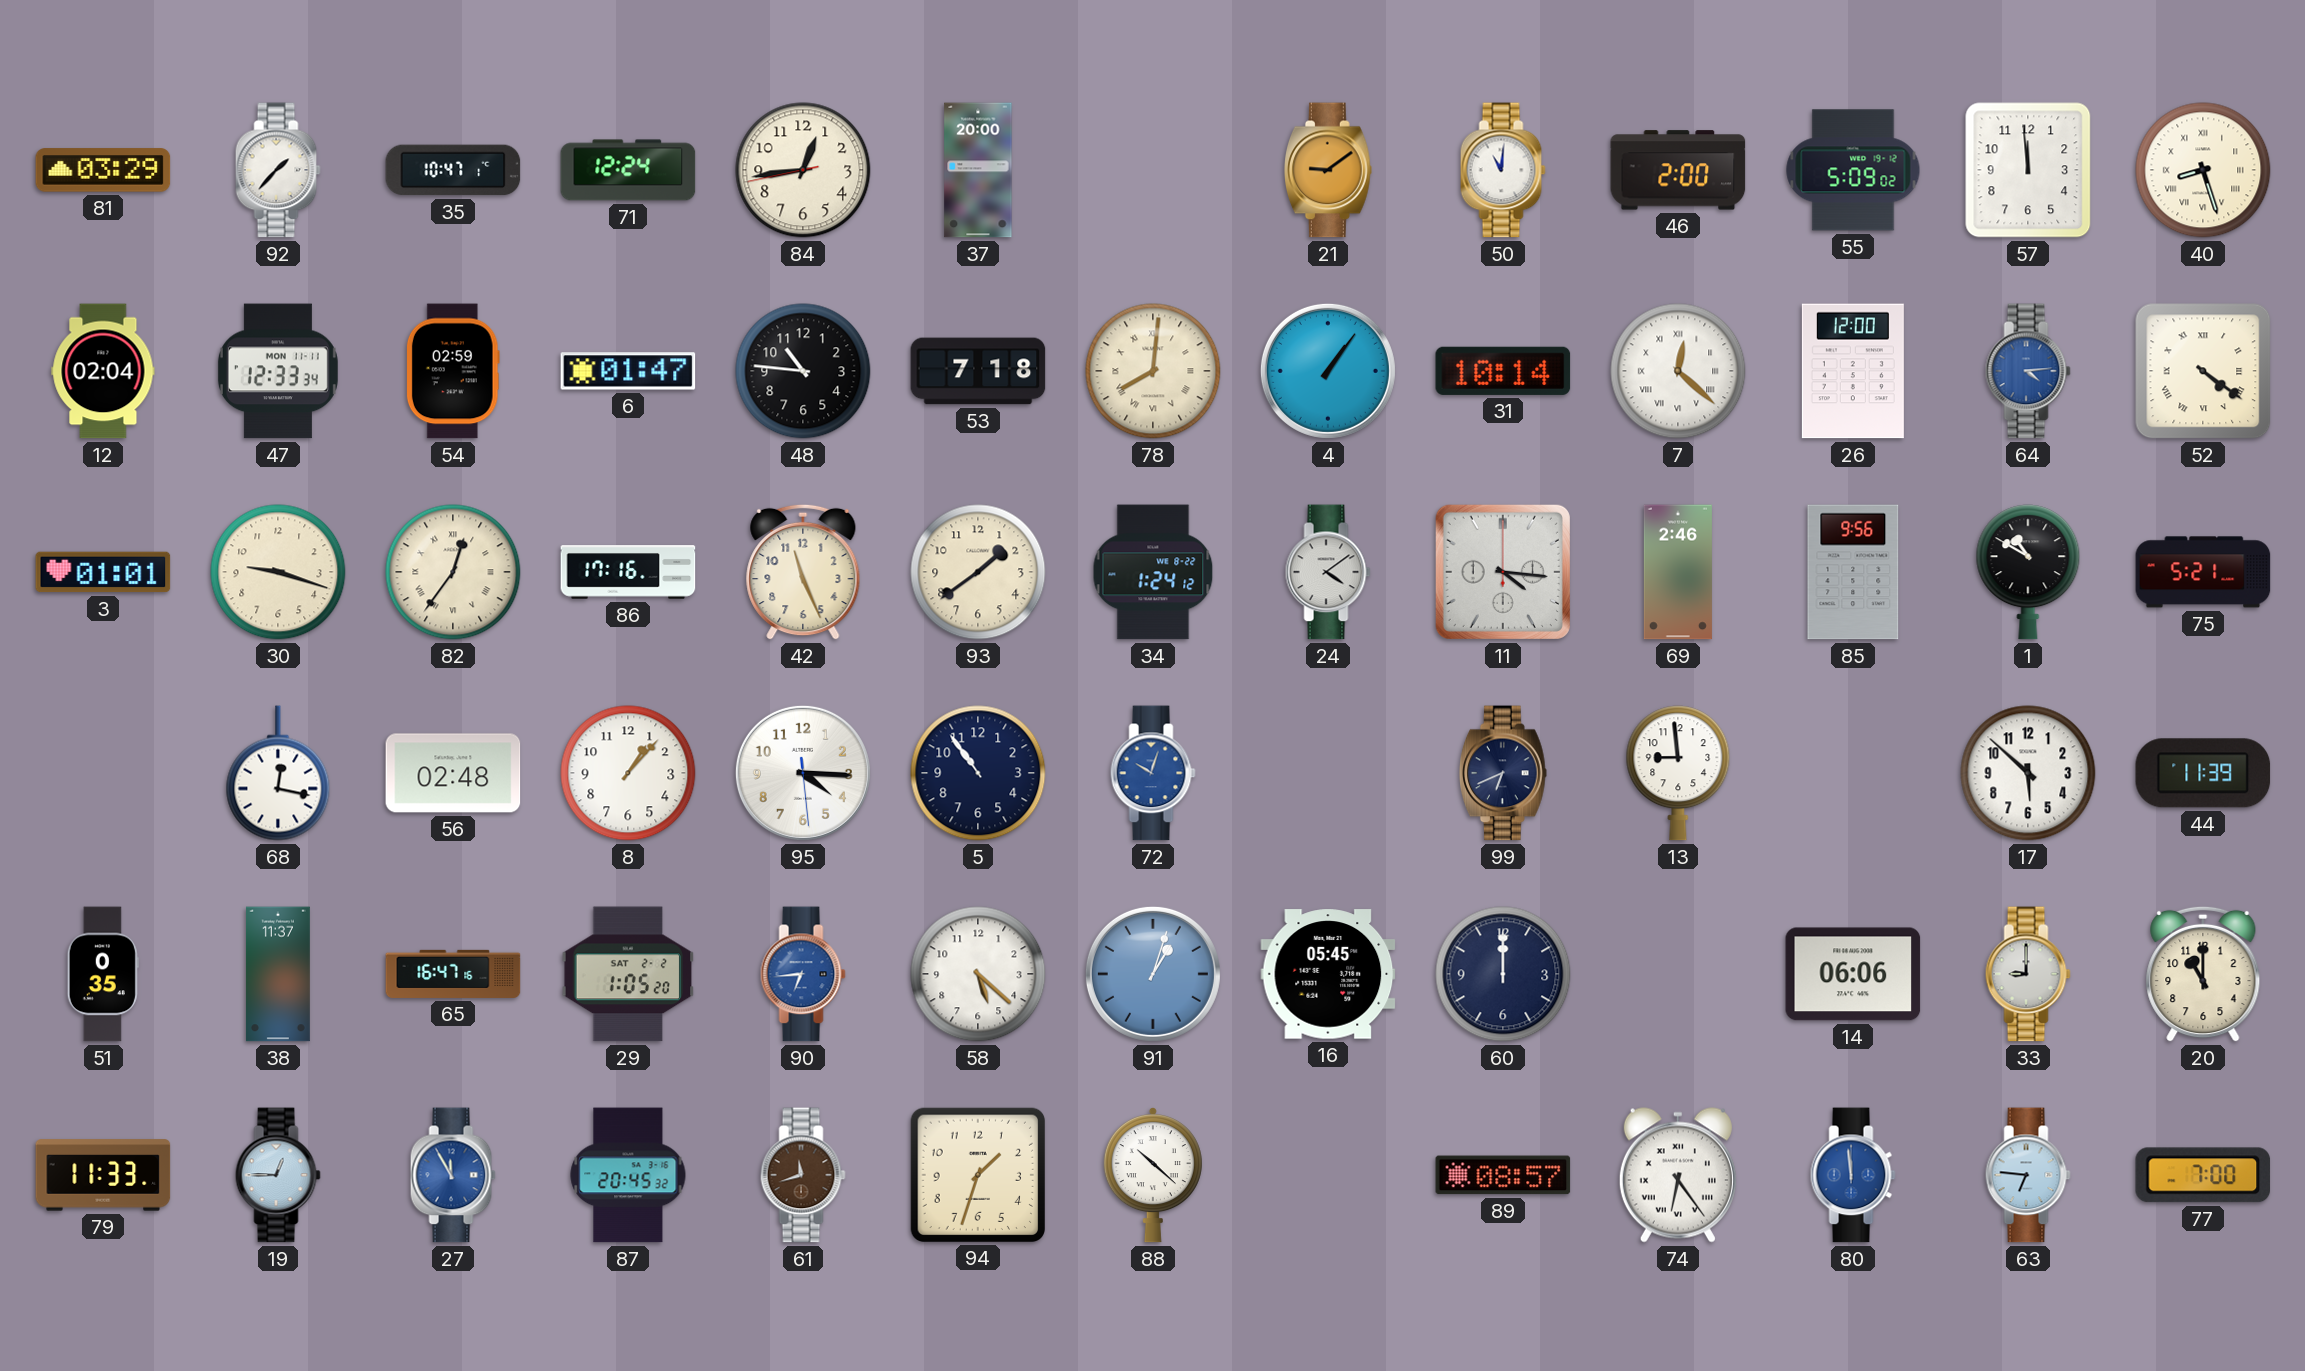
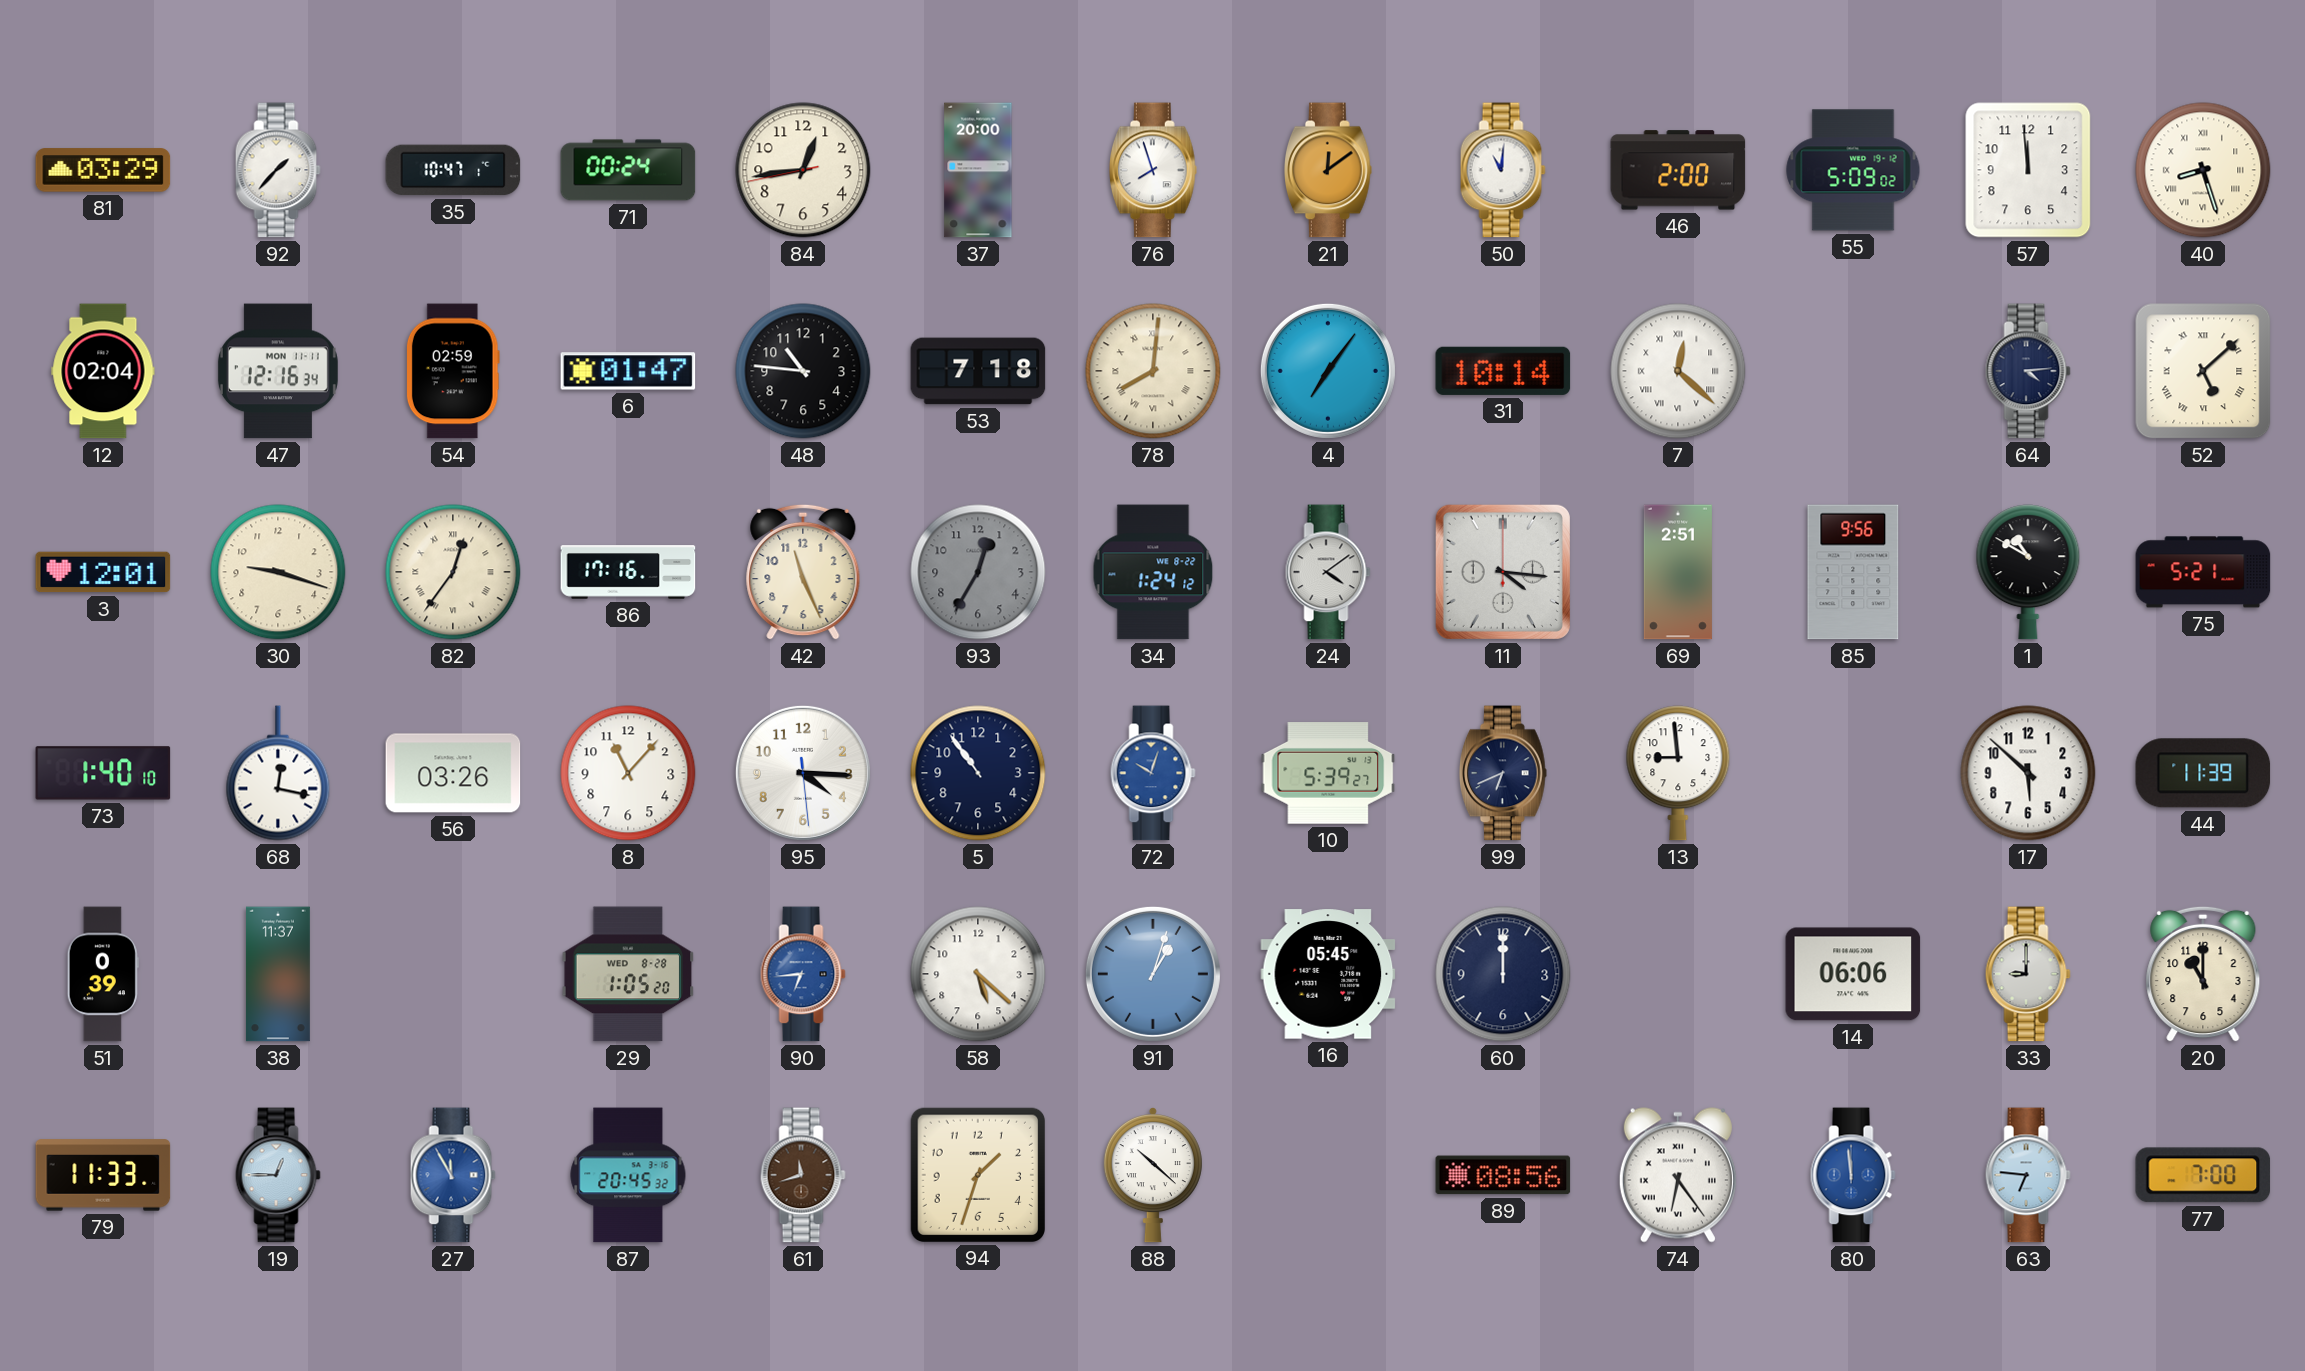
71: 12:24 -> 00:24
76: none -> 7:57
21: 9:09 -> 12:09
47: 12:33 -> 12:16
4: 1:06 -> 7:06
26: 12:00 -> none
64 dial: blue -> navy
52: 4:21 -> 5:08
3: 01:01 -> 12:01
93: 1:39 -> 12:35
93 dial: cream -> grey
69: 2:46 -> 2:51
73: none -> 1:40
56: 02:48 -> 03:26
8: 1:07 -> 11:07
10: none -> 5:39
51: 0:35 -> 0:39
65: 16:47 -> none
29 date: SAT 2-2 -> WED 8-28
89: 08:57 -> 08:56
